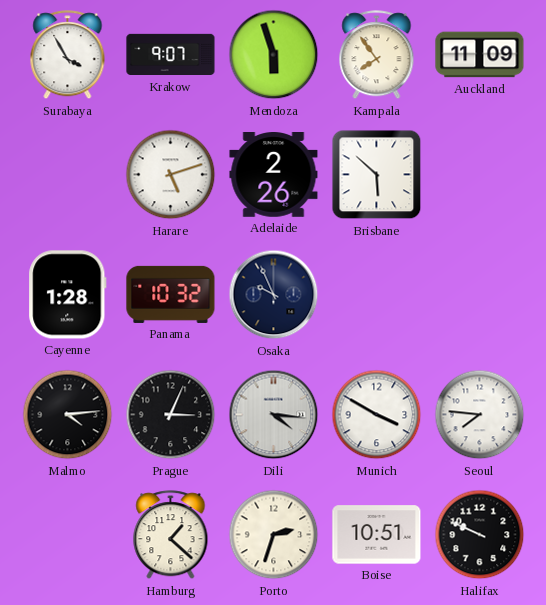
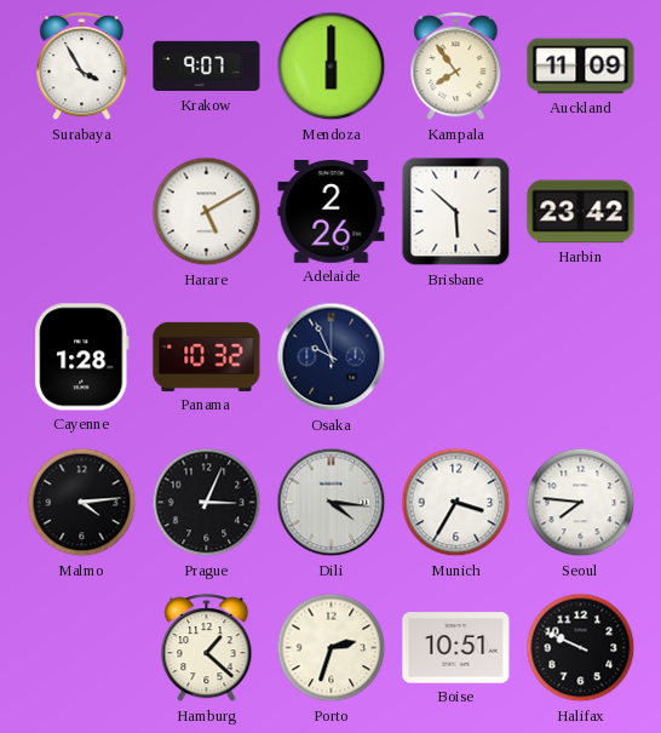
Mendoza: 5:57 -> 6:00
Harare: 5:12 -> 5:10
Harbin: none -> 23:42
Munich: 3:50 -> 3:35
